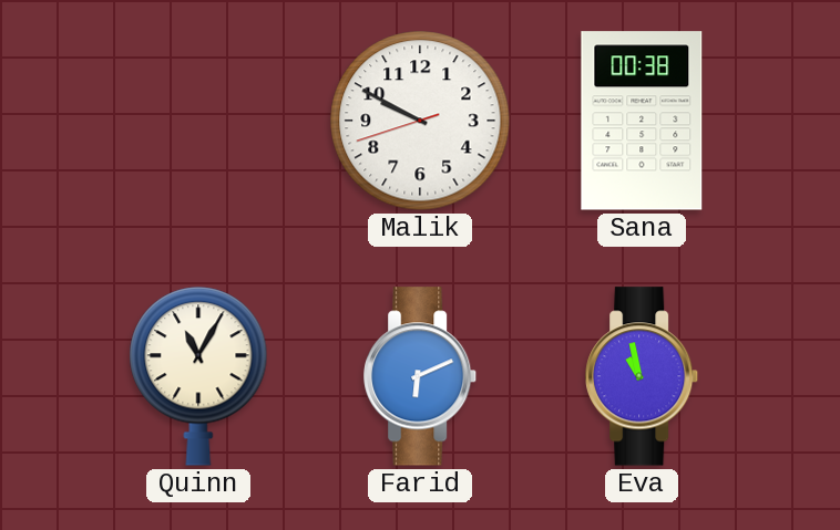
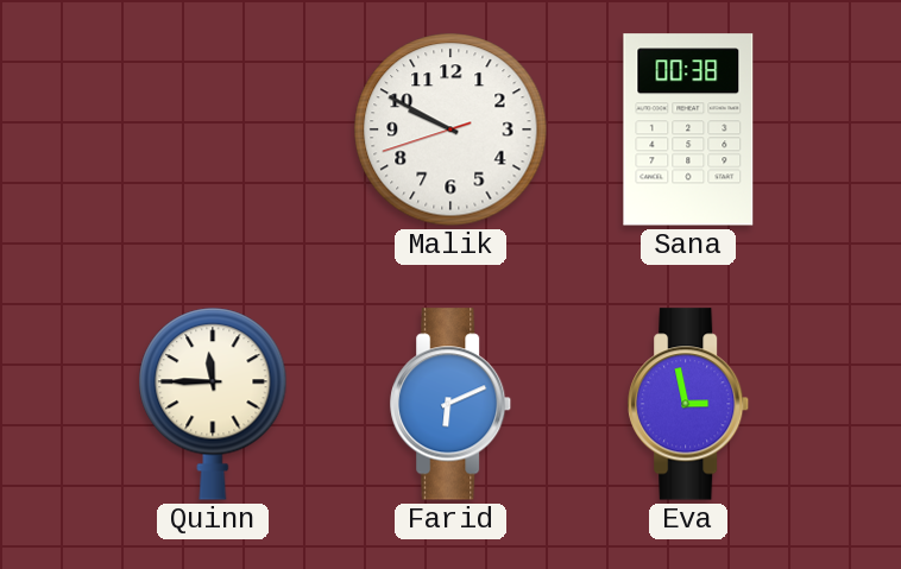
Quinn: 11:05 -> 11:45
Eva: 10:58 -> 2:58
